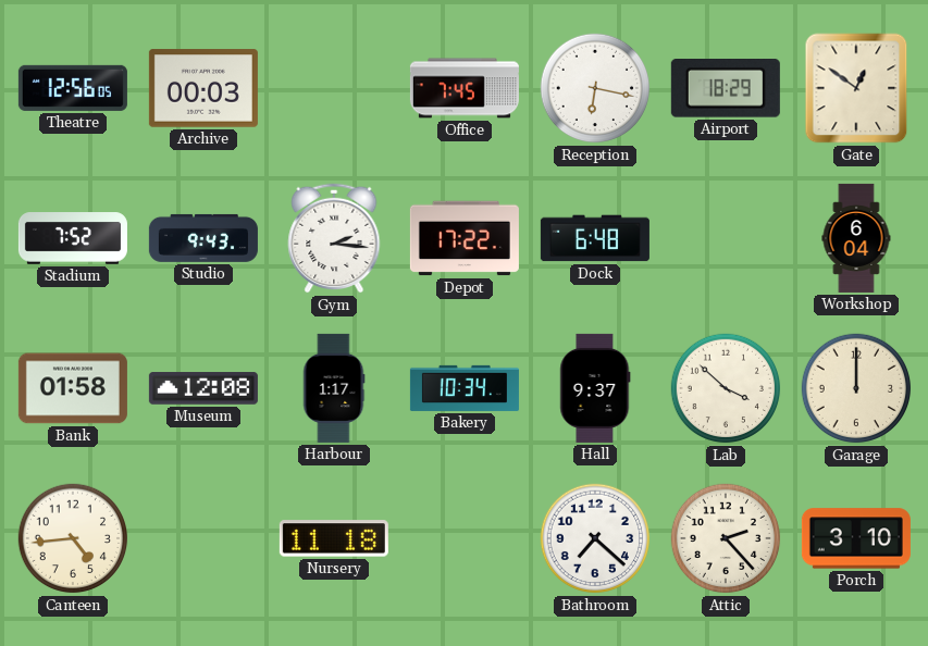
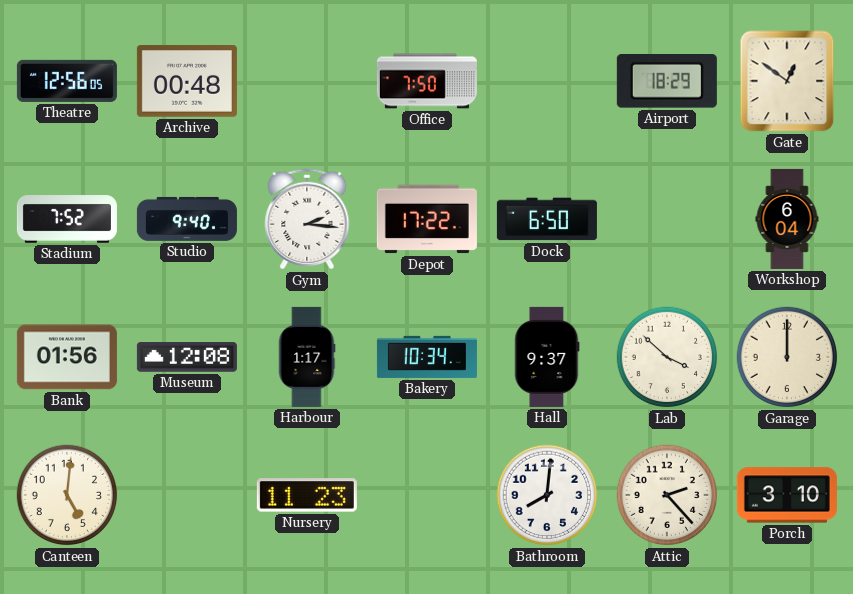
Archive: 00:03 -> 00:48
Office: 7:45 -> 7:50
Reception: 6:17 -> none
Studio: 9:43 -> 9:40
Dock: 6:48 -> 6:50
Bank: 01:58 -> 01:56
Canteen: 4:44 -> 5:01
Nursery: 11:18 -> 11:23
Bathroom: 7:22 -> 8:01
